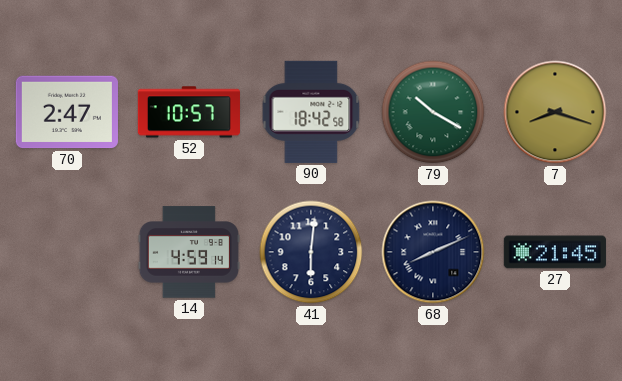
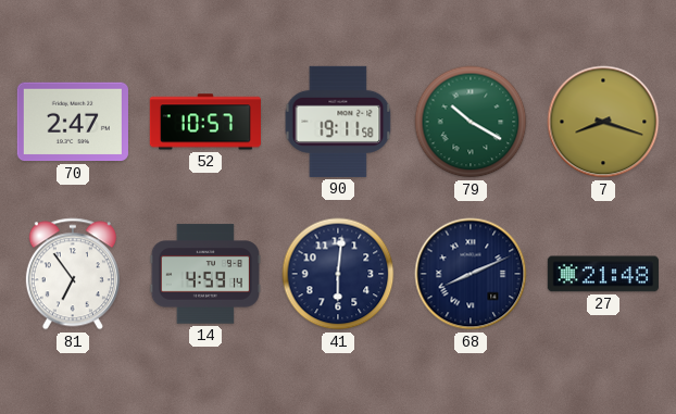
90: 18:42 -> 19:11
81: none -> 6:54
27: 21:45 -> 21:48
